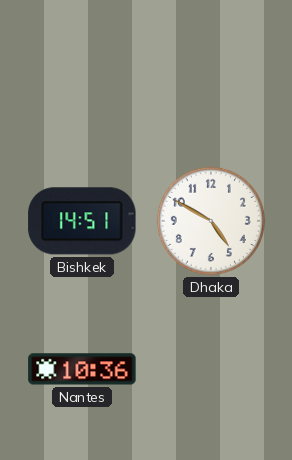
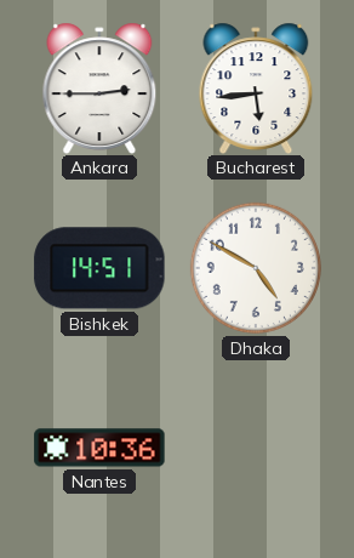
Ankara: none -> 2:45
Bucharest: none -> 5:44
